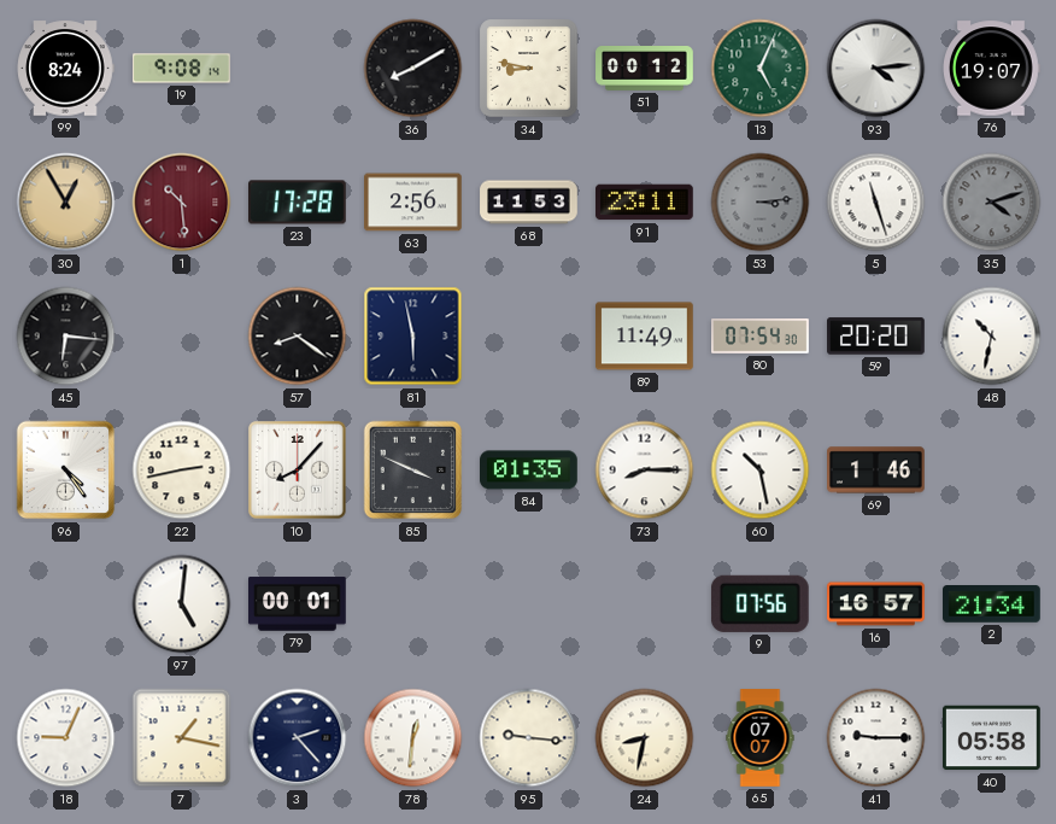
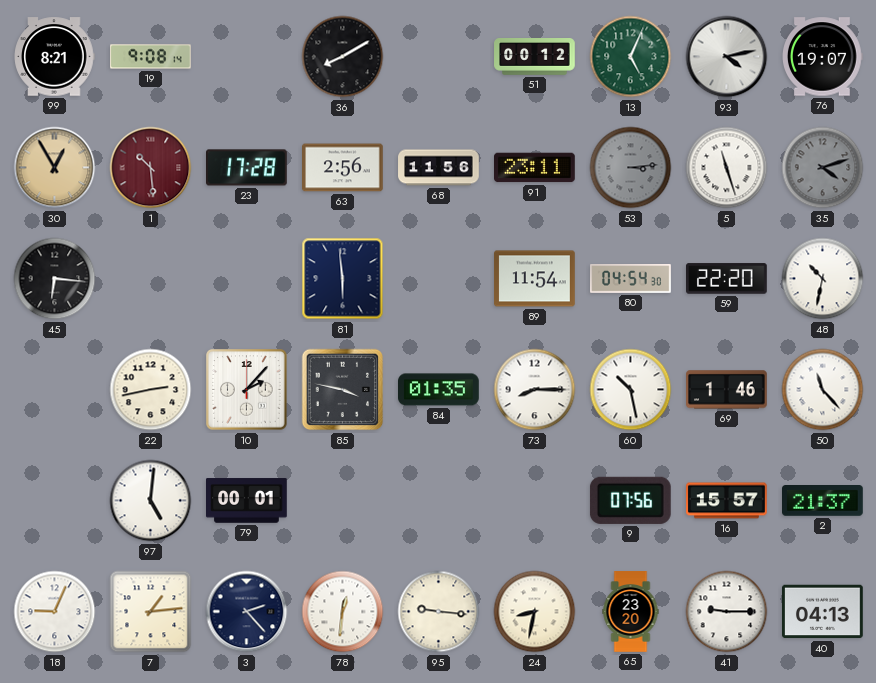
99: 8:24 -> 8:21
34: 8:47 -> none
93: 4:14 -> 4:13
68: 11:53 -> 11:56
57: 8:21 -> none
81: 5:58 -> 5:59
89: 11:49 -> 11:54
80: 07:54 -> 04:54
59: 20:20 -> 22:20
96: 4:24 -> none
10: 8:07 -> 2:07
85: 3:49 -> 3:47
50: none -> 11:23
16: 16:57 -> 15:57
2: 21:34 -> 21:37
7: 1:17 -> 1:14
65: 07:07 -> 23:20
40: 05:58 -> 04:13
